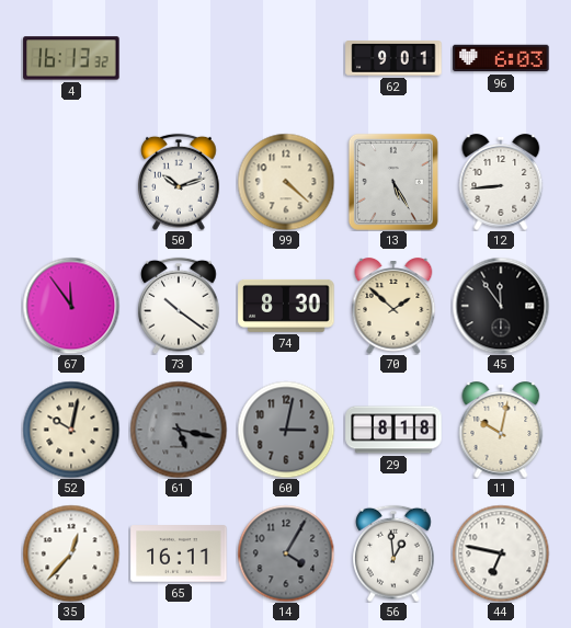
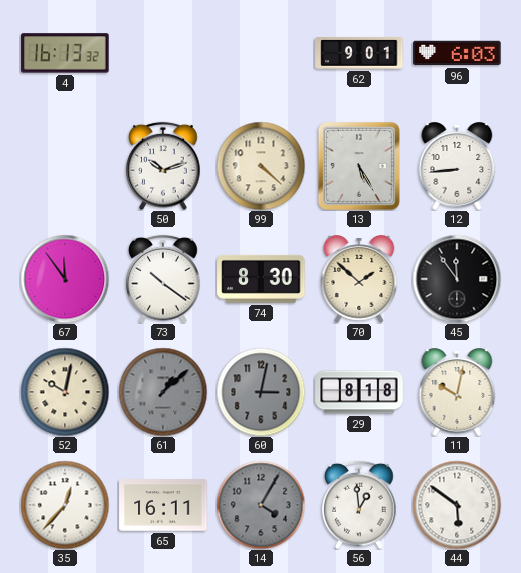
61: 5:17 -> 1:08
44: 6:47 -> 5:51
